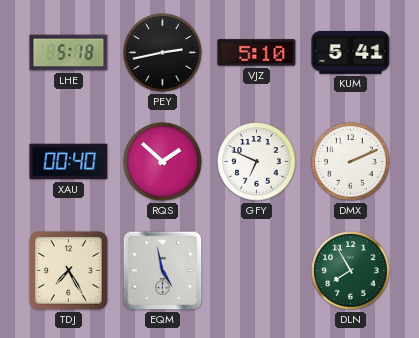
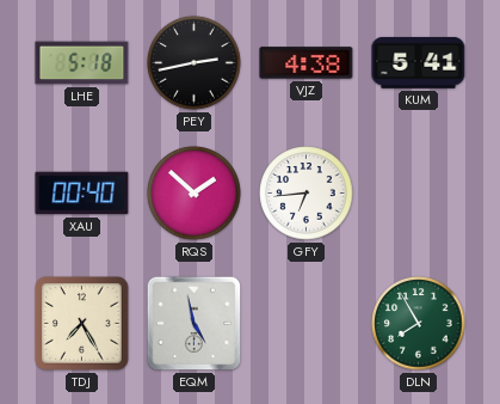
VJZ: 5:10 -> 4:38
GFY: 6:49 -> 6:44
DMX: 2:11 -> none
